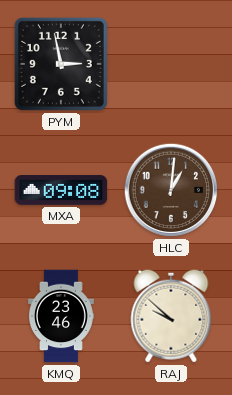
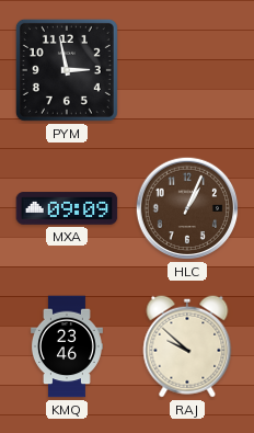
MXA: 09:08 -> 09:09
HLC: 1:01 -> 1:04
